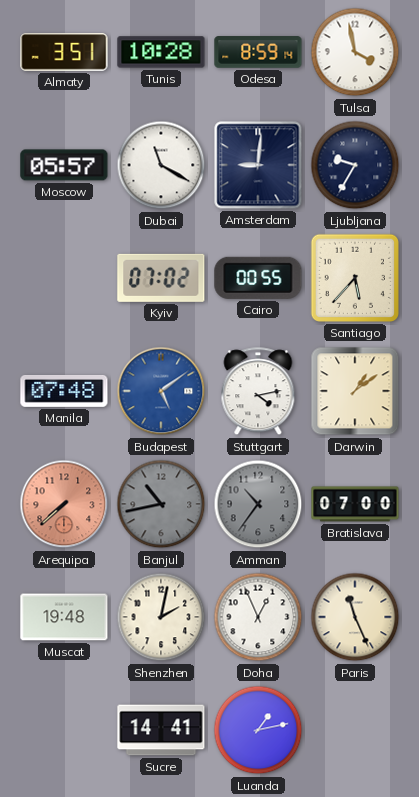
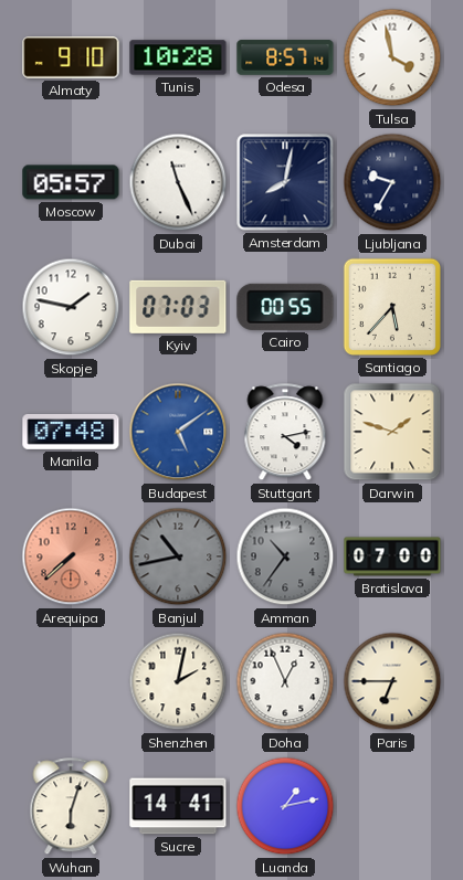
Almaty: 3:51 -> 9:10
Odesa: 8:59 -> 8:57
Dubai: 11:20 -> 11:26
Amsterdam: 9:01 -> 8:02
Skopje: none -> 1:47
Kyiv: 07:02 -> 07:03
Darwin: 1:09 -> 1:48
Muscat: 19:48 -> none
Paris: 11:26 -> 6:45
Wuhan: none -> 6:03
